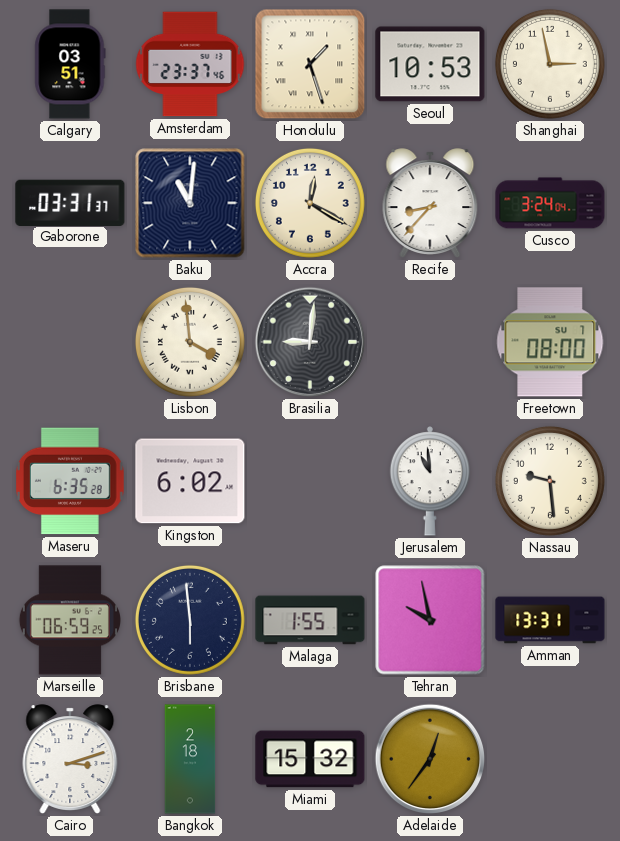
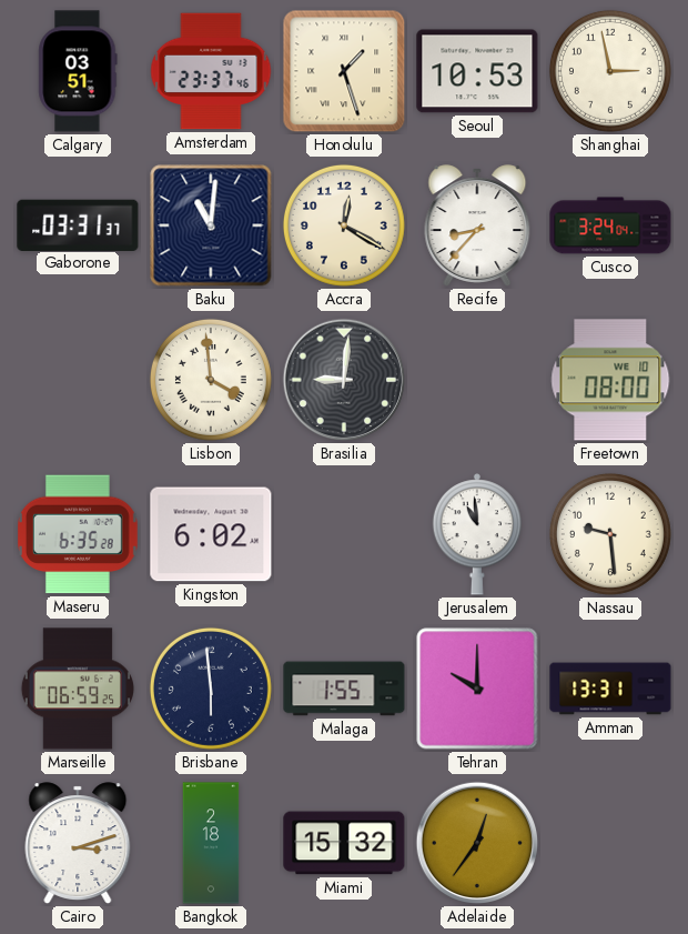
Freetown date: SU 7 -> WE 10
Tehran: 9:58 -> 10:00
